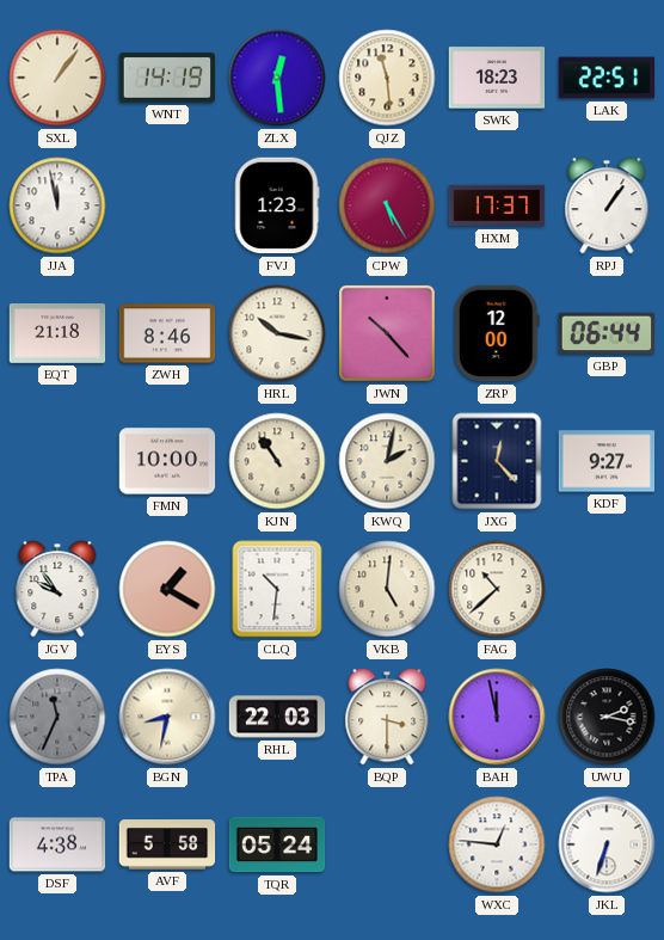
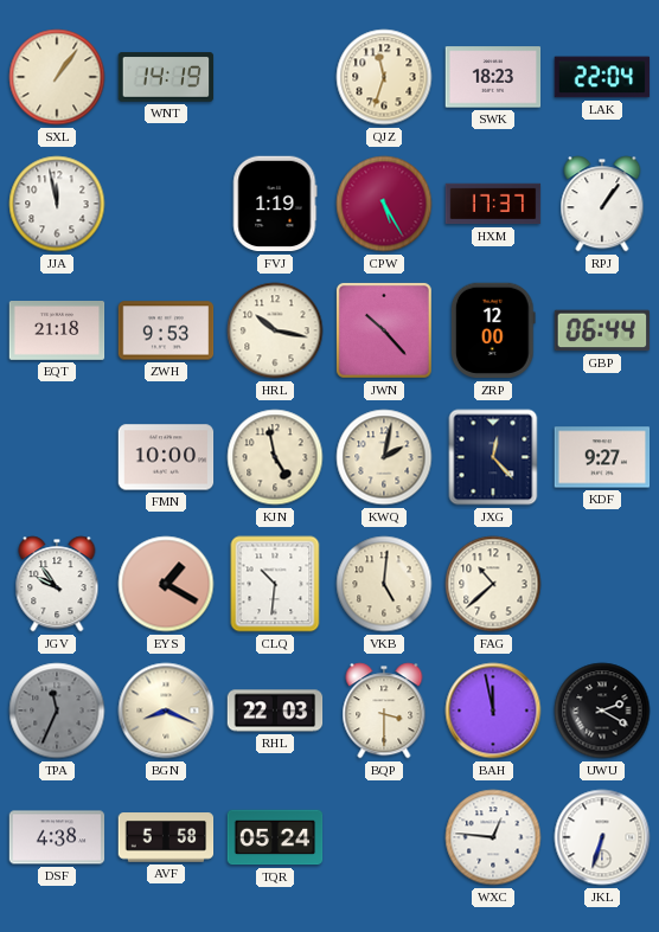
ZLX: 12:29 -> none
QJZ: 11:29 -> 11:33
LAK: 22:51 -> 22:04
FVJ: 1:23 -> 1:19
ZWH: 8:46 -> 9:53
KJN: 10:54 -> 4:58
BGN: 8:32 -> 8:19
UWU: 2:17 -> 2:20
